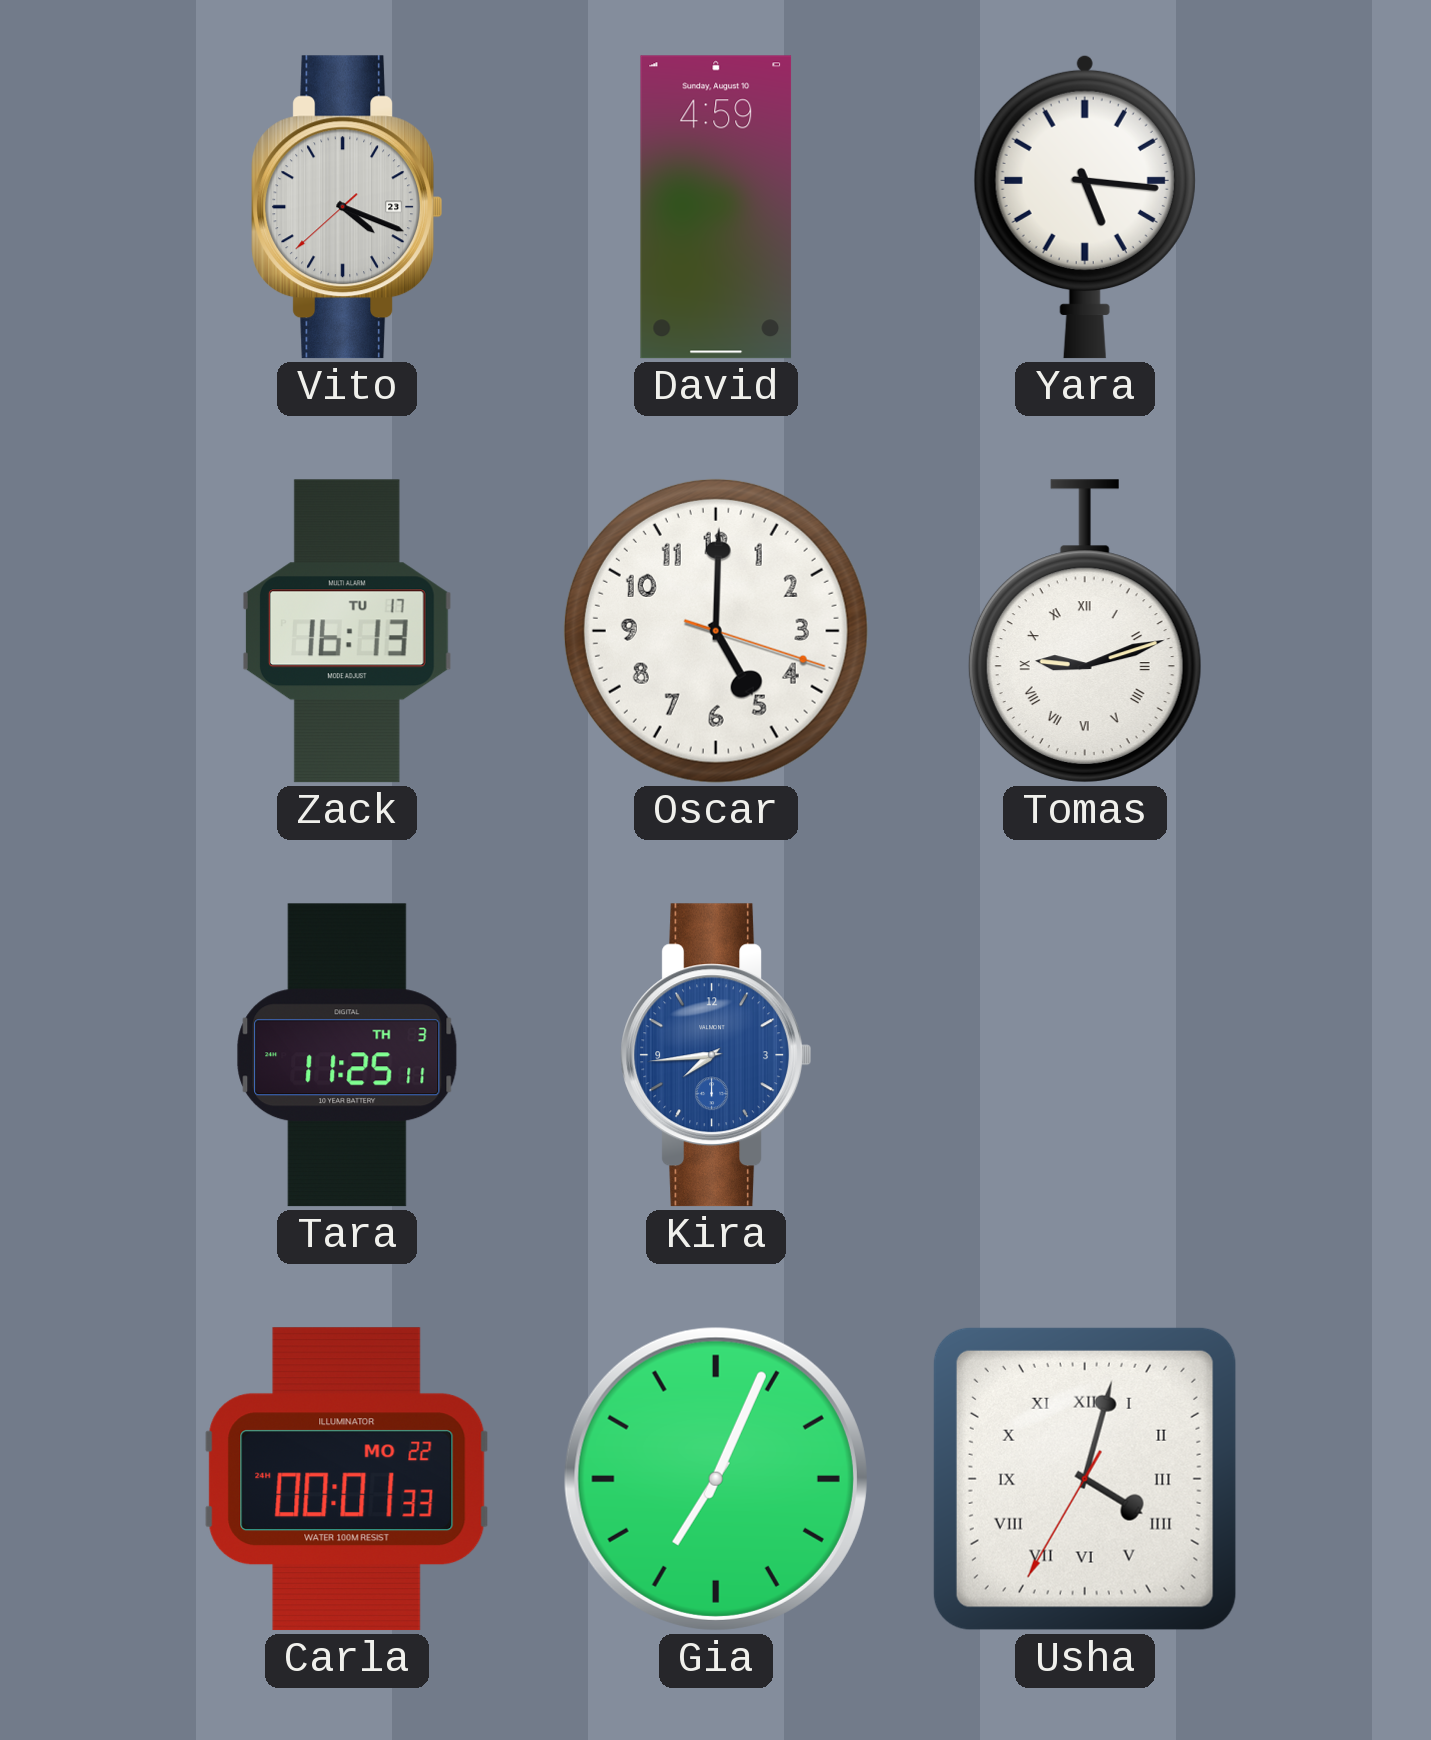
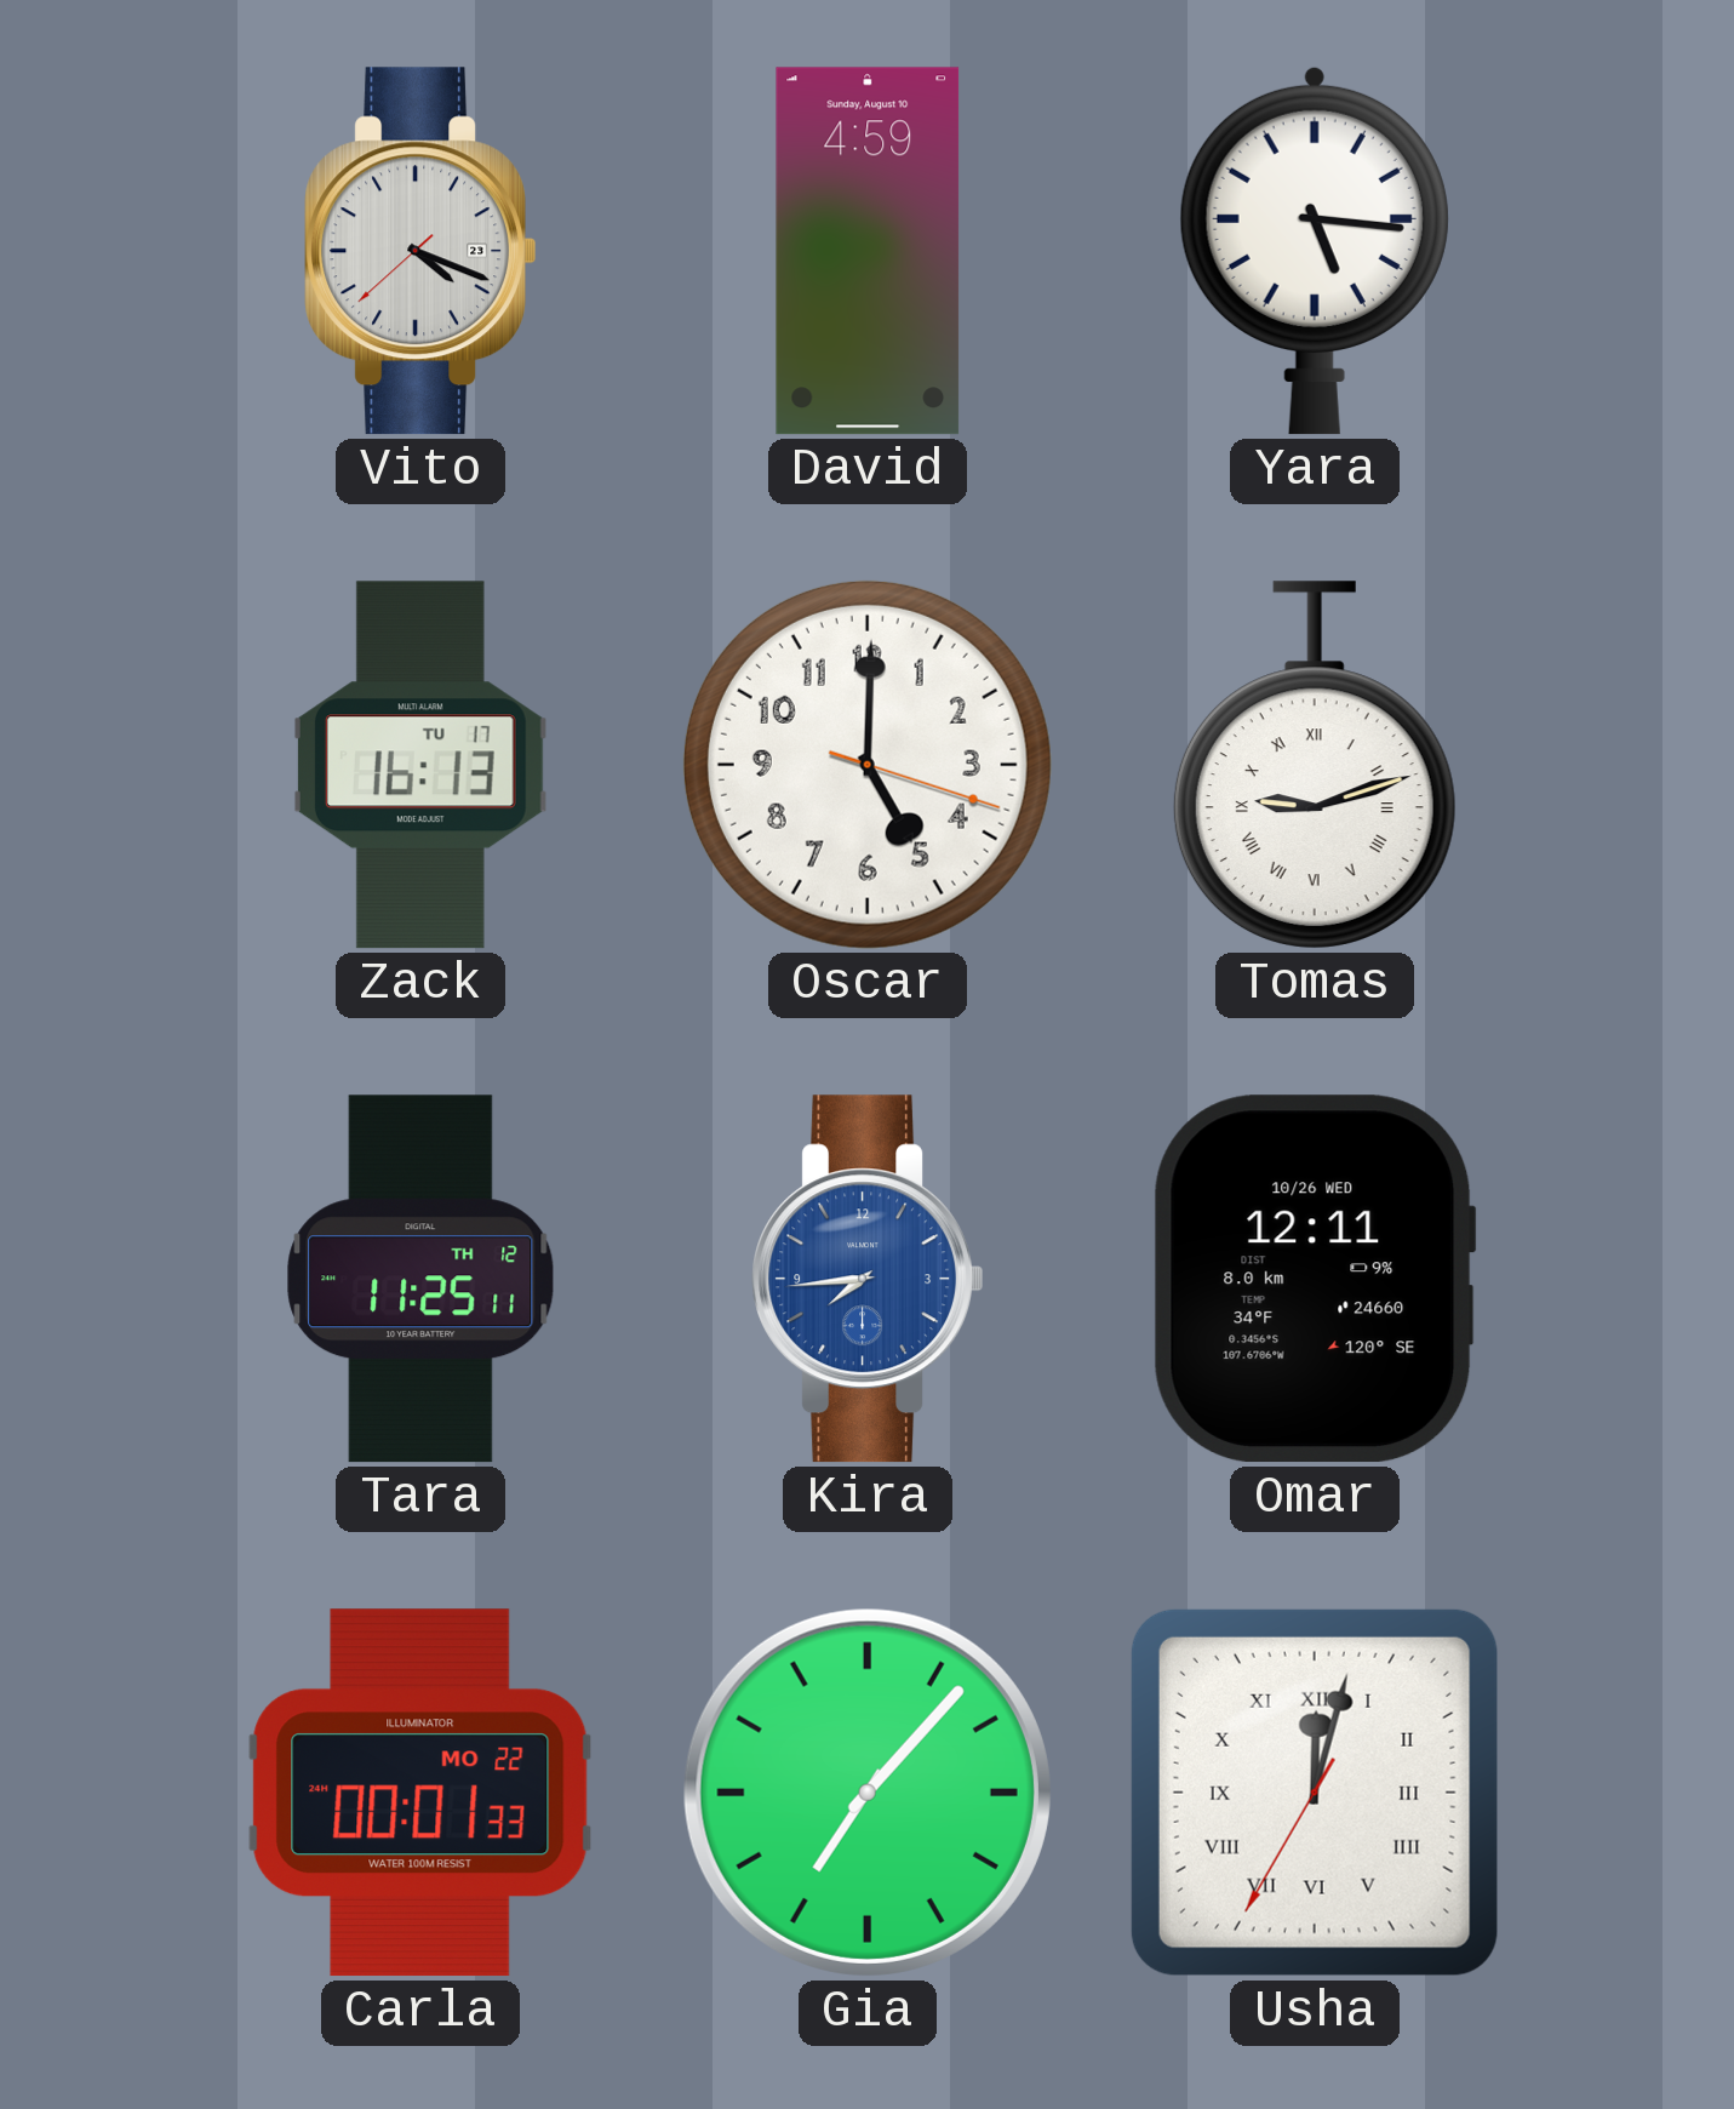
Tara date: TH 3 -> TH 12
Omar: none -> 12:11
Gia: 7:04 -> 7:07
Usha: 4:02 -> 12:02
